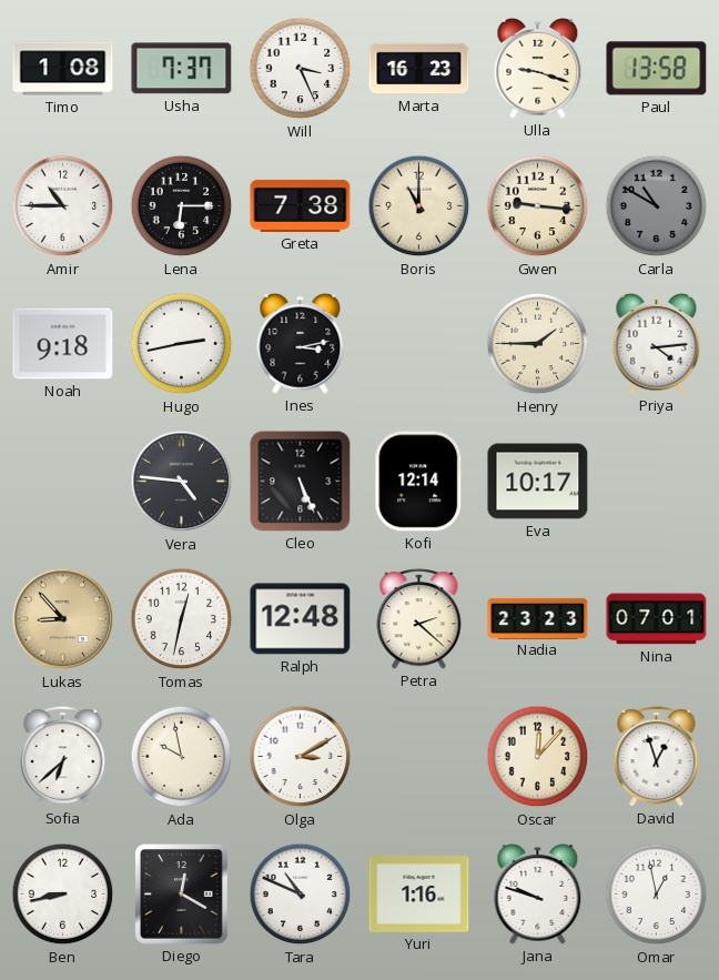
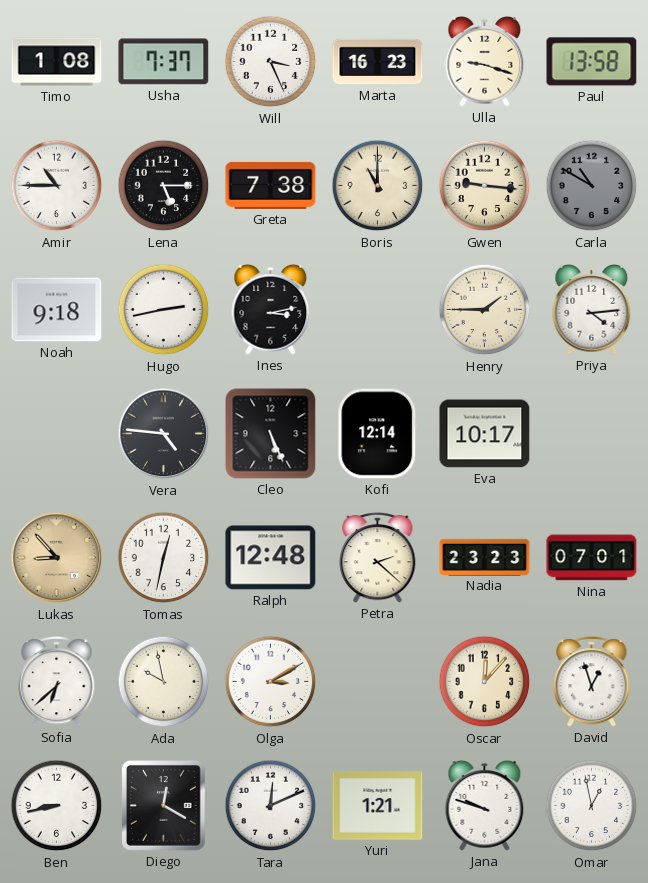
Lena: 6:15 -> 5:15
Tara: 10:49 -> 12:11
Yuri: 1:16 -> 1:21
